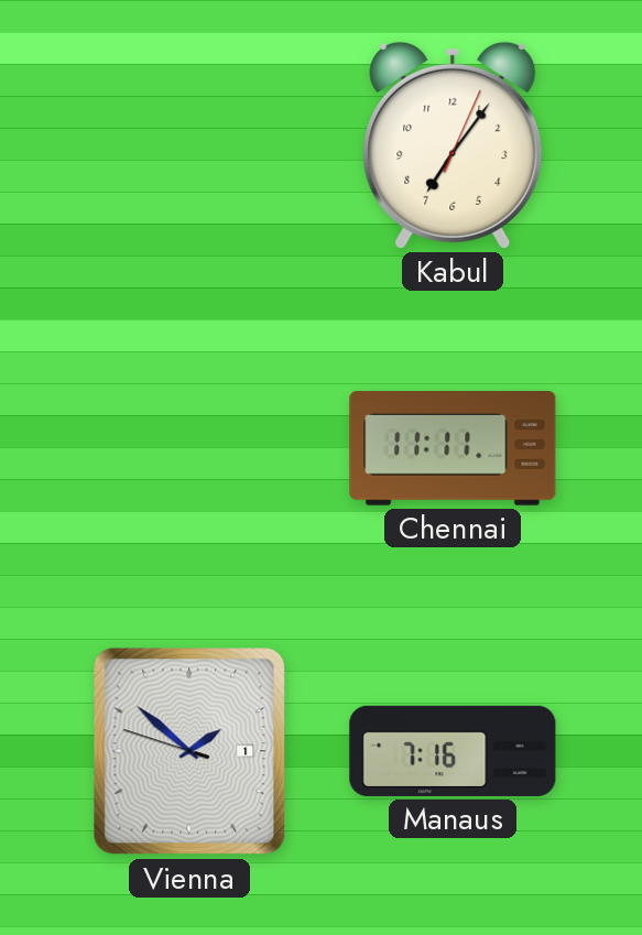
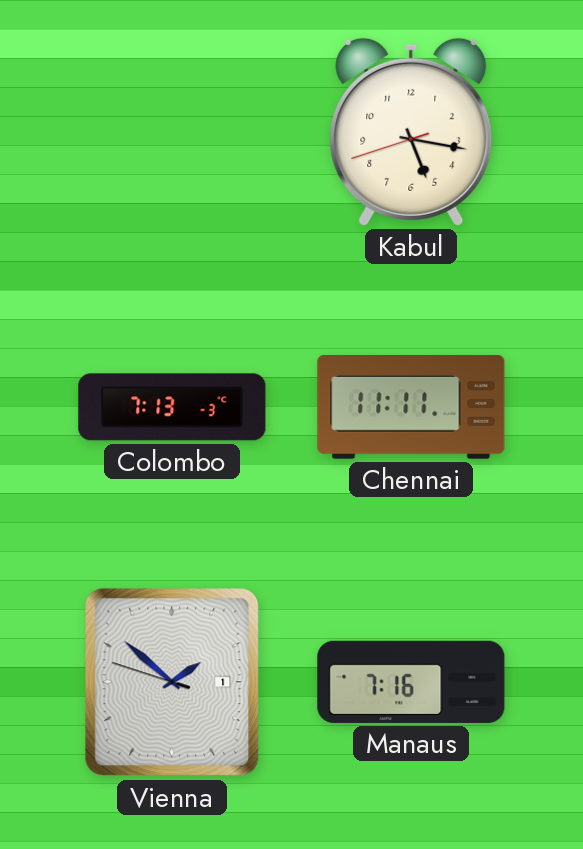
Kabul: 7:06 -> 5:16
Colombo: none -> 7:13
